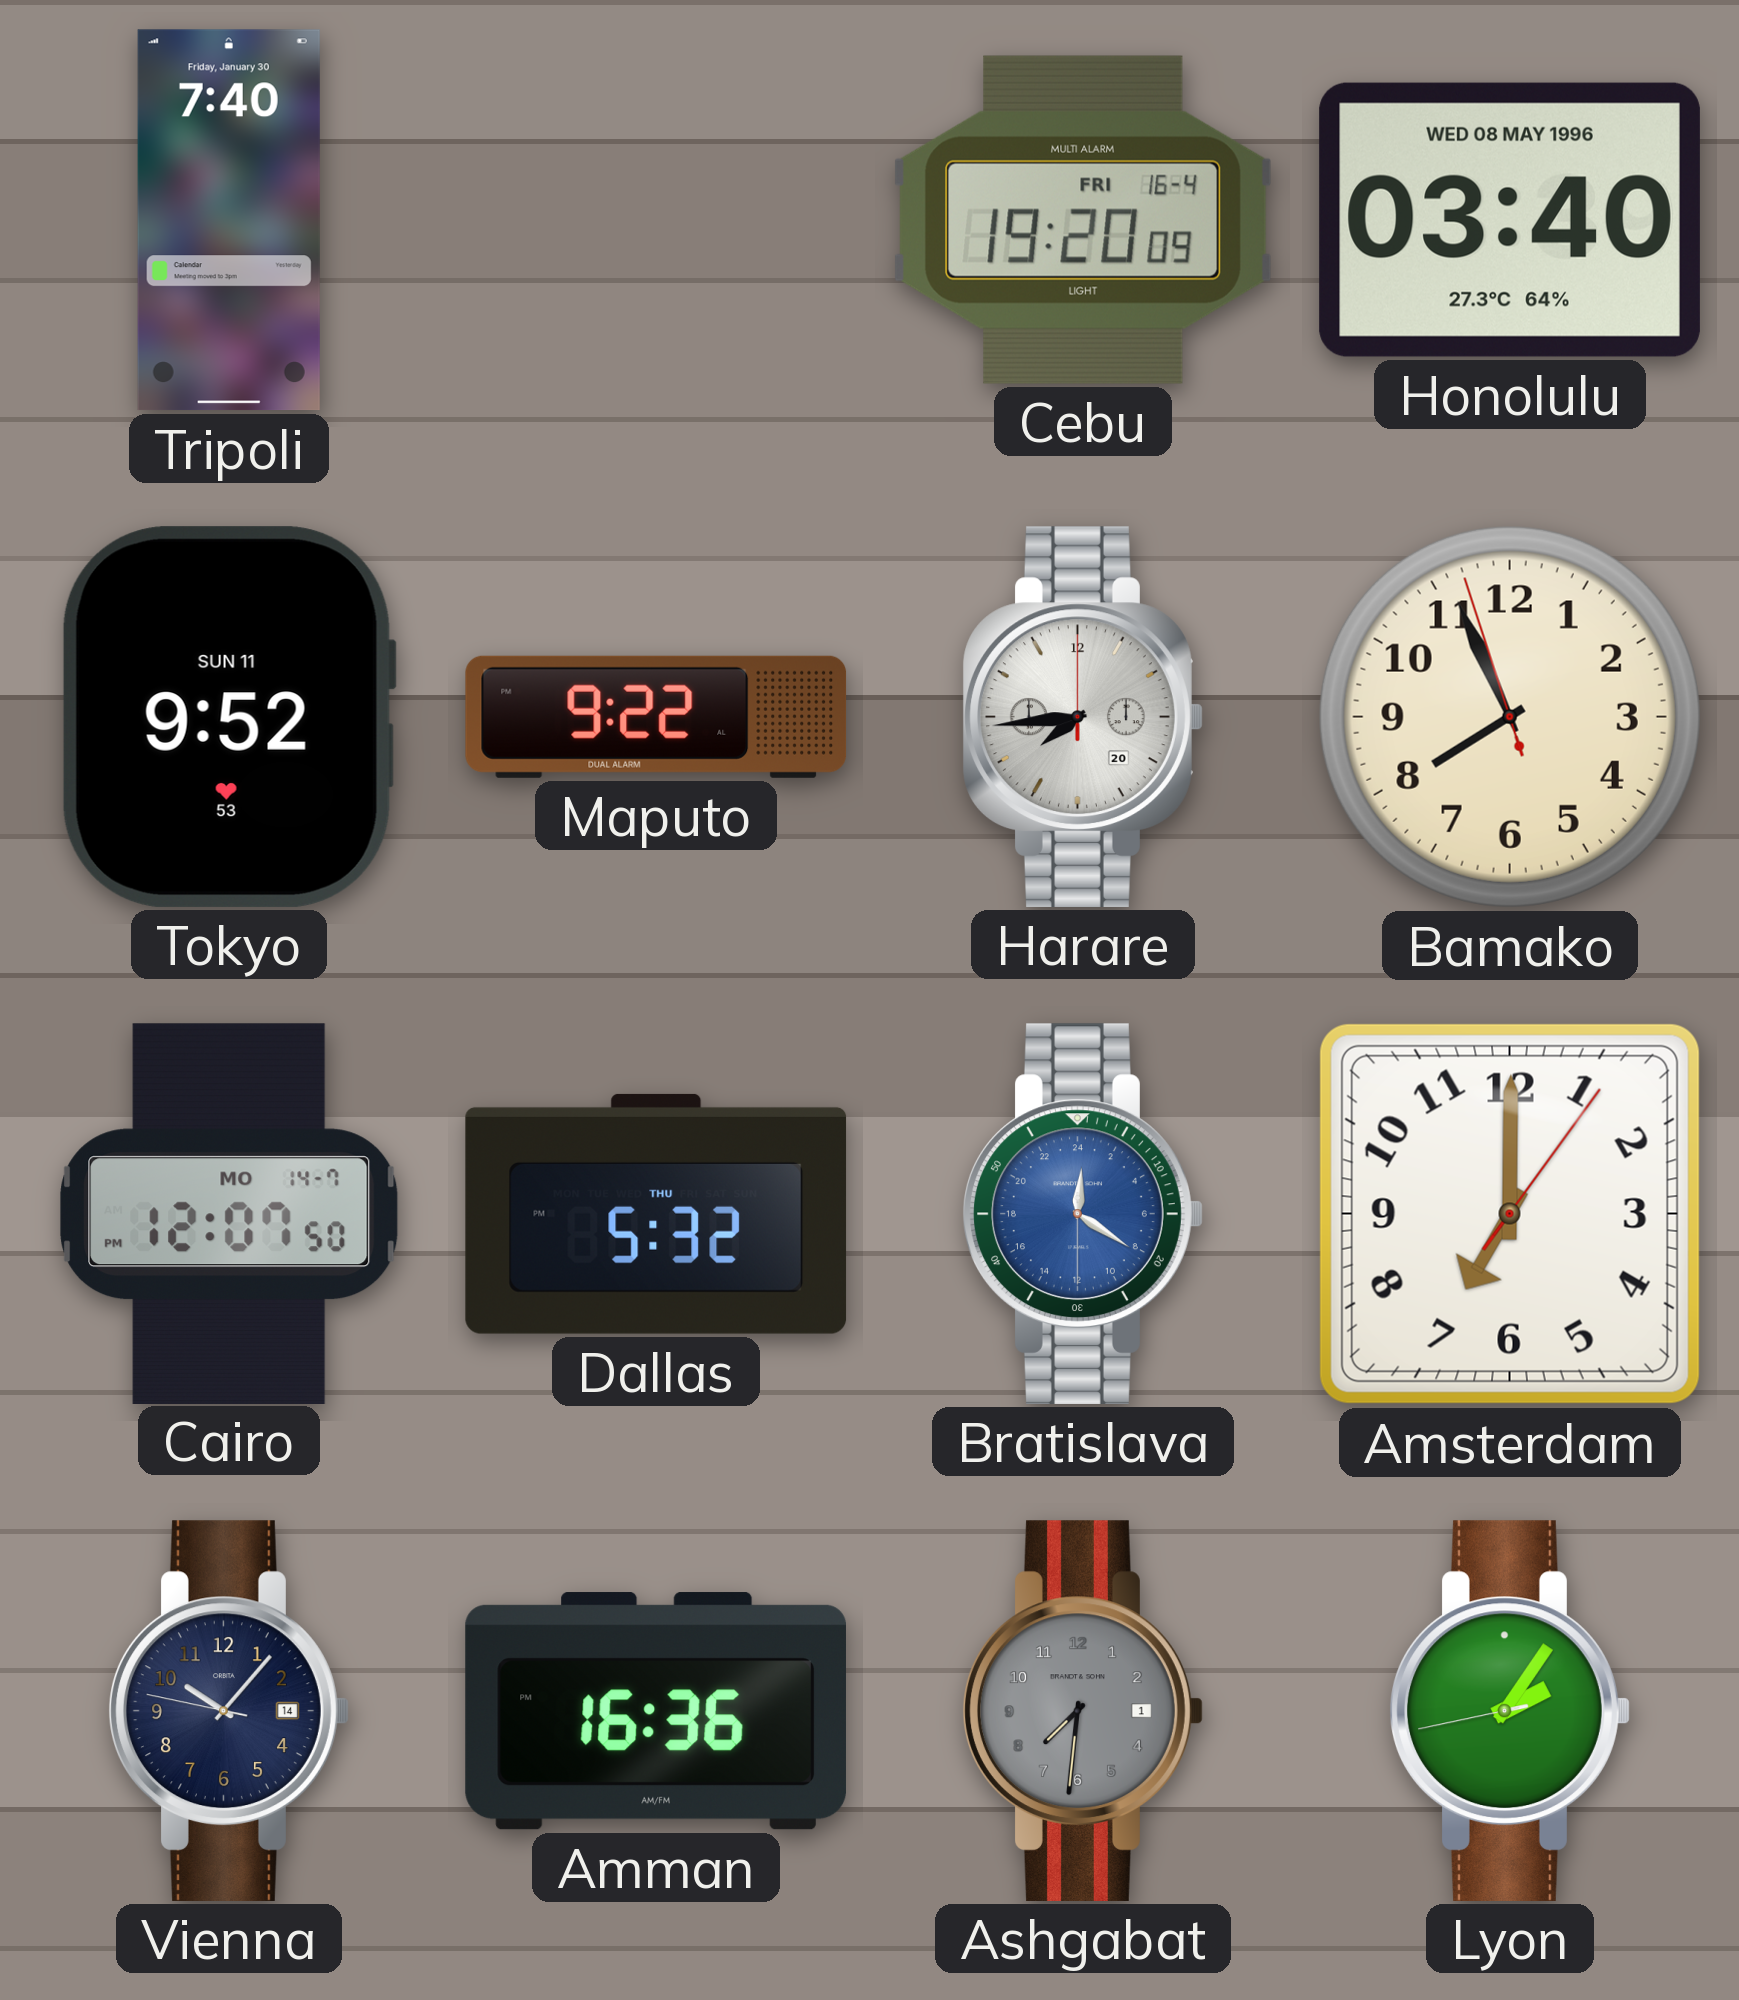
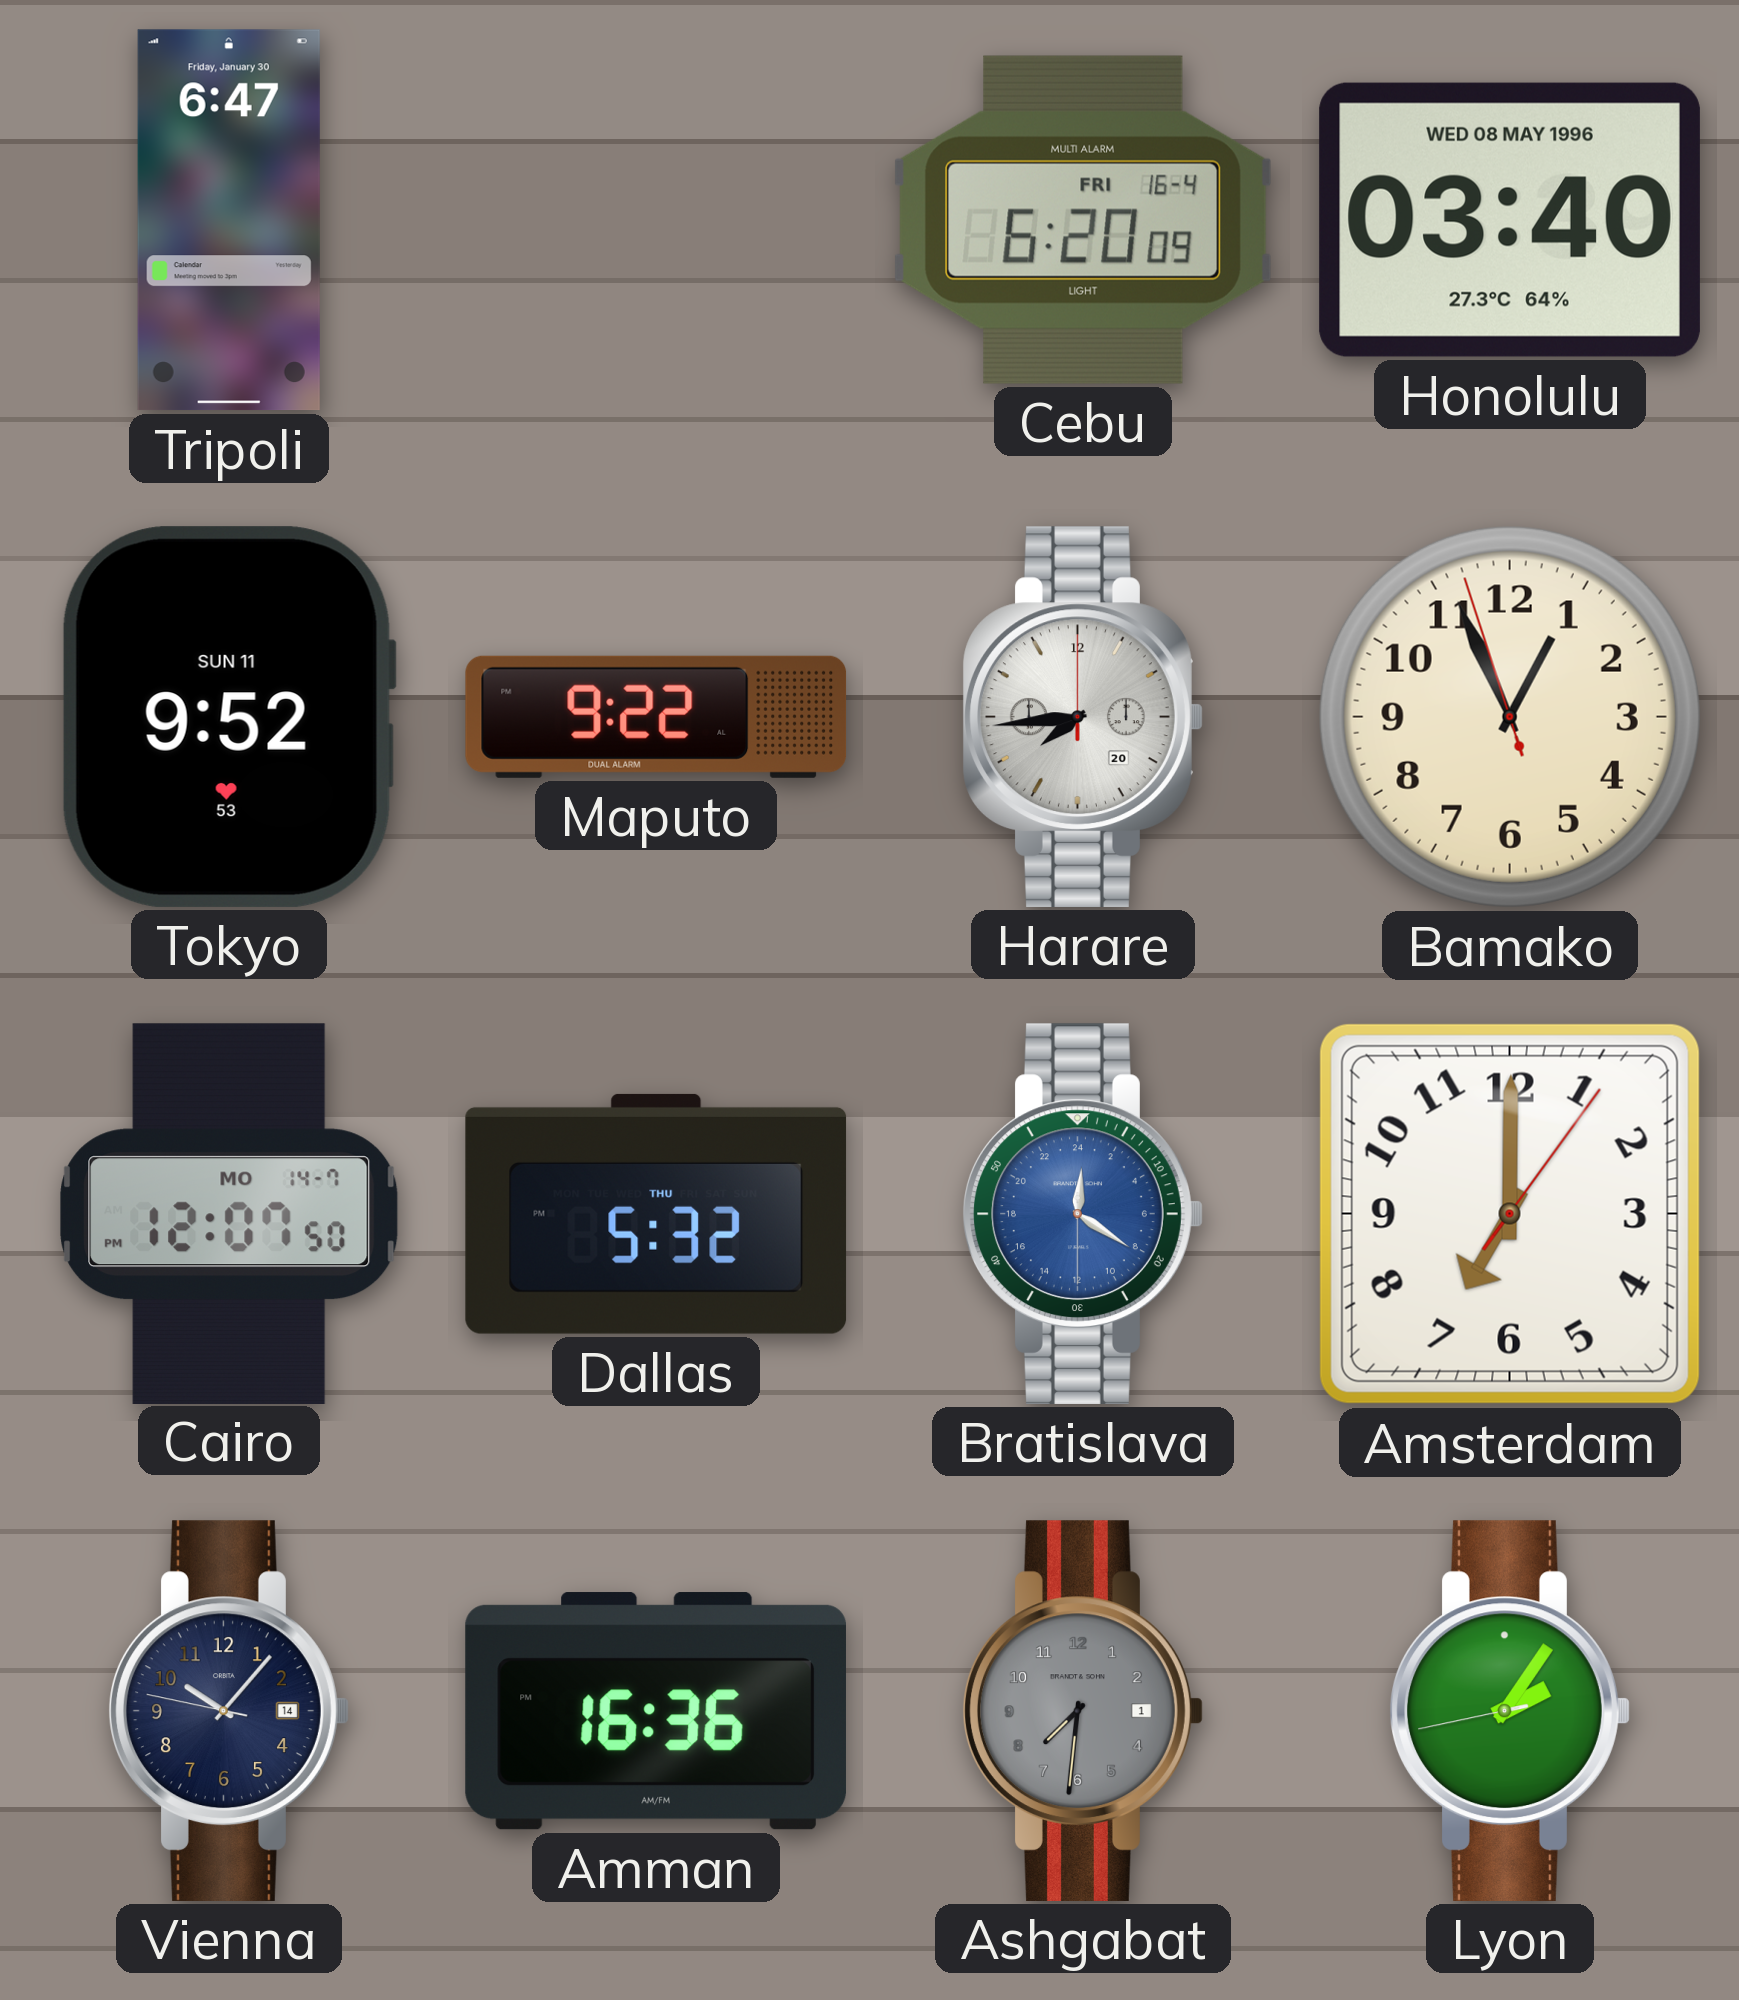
Tripoli: 7:40 -> 6:47
Cebu: 19:20 -> 6:20
Bamako: 7:55 -> 12:55
